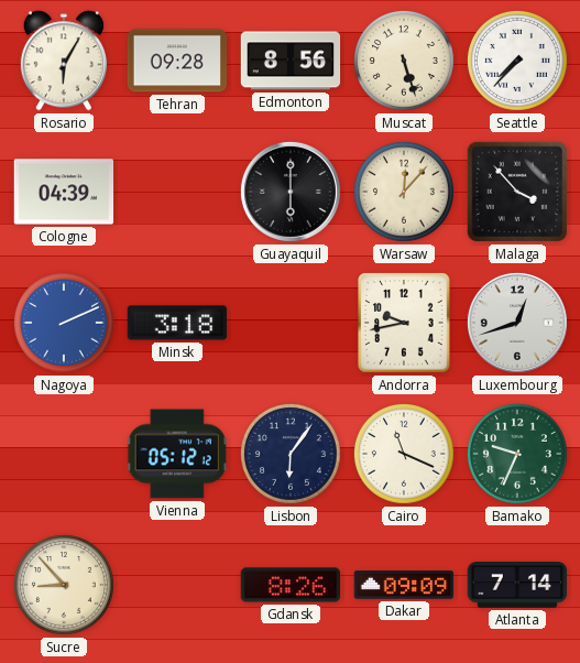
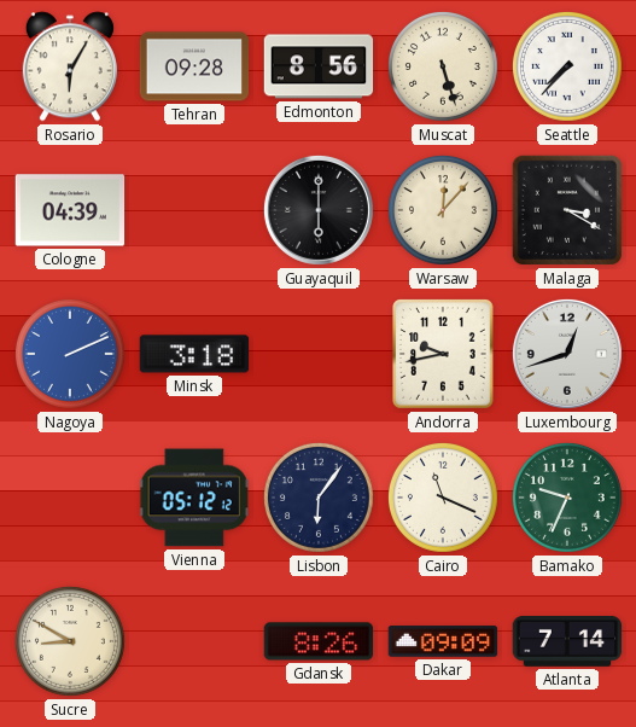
Malaga: 3:53 -> 3:20
Sucre: 8:53 -> 8:50
